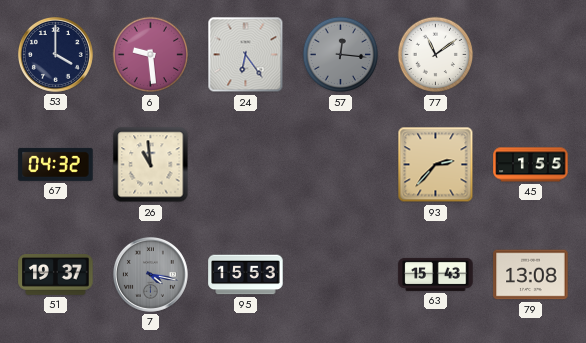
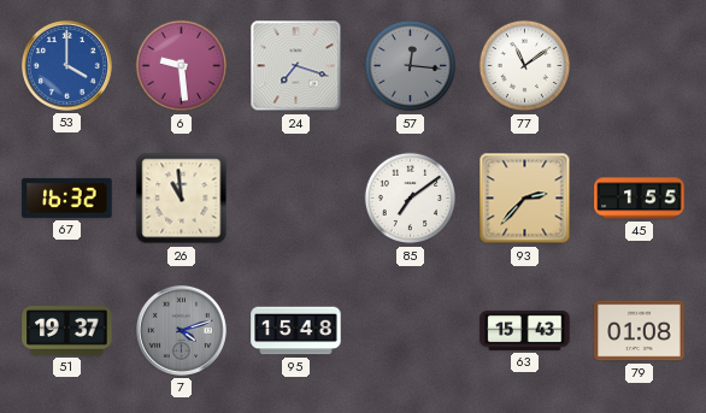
53 dial: navy -> blue
24: 6:24 -> 7:18
67: 04:32 -> 16:32
85: none -> 7:09
7: 4:17 -> 4:12
95: 15:53 -> 15:48
79: 13:08 -> 01:08
